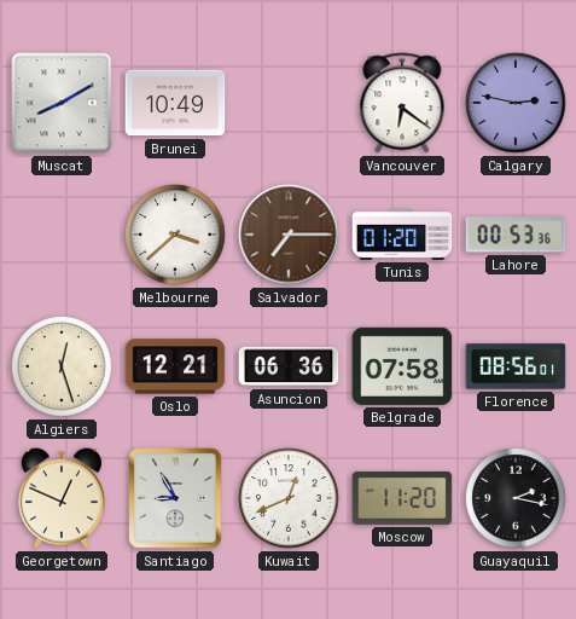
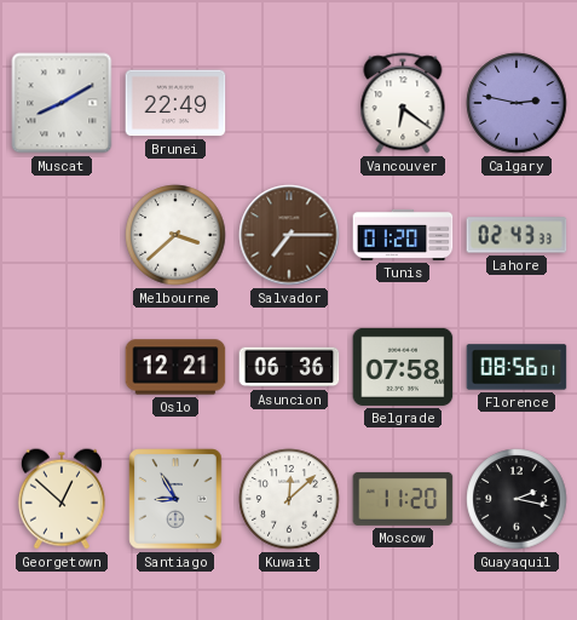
Brunei: 10:49 -> 22:49
Lahore: 00:53 -> 02:43
Algiers: 12:27 -> none
Georgetown: 12:49 -> 12:52
Kuwait: 12:41 -> 12:08
